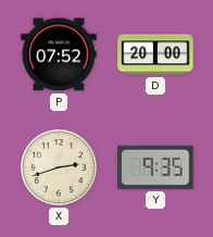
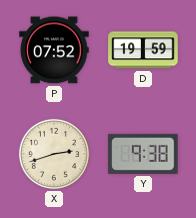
D: 20:00 -> 19:59
Y: 9:35 -> 9:38
